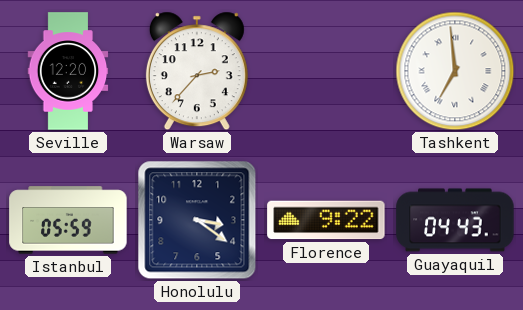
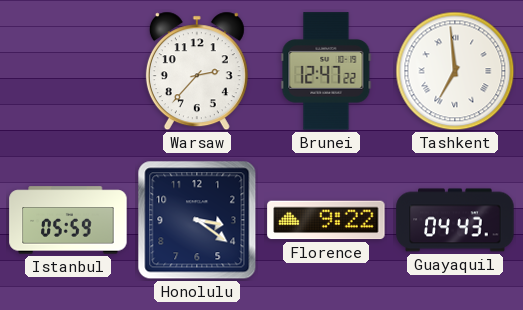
Seville: 12:20 -> none
Brunei: none -> 12:47
